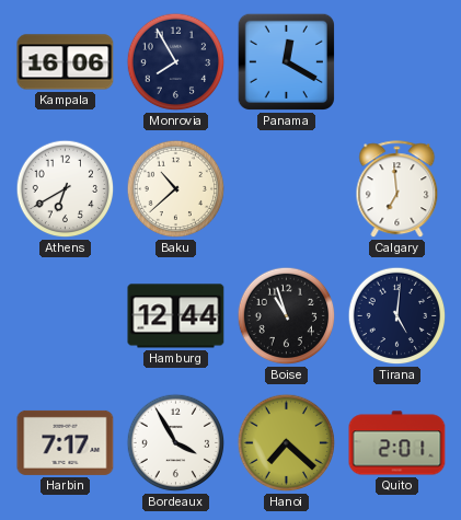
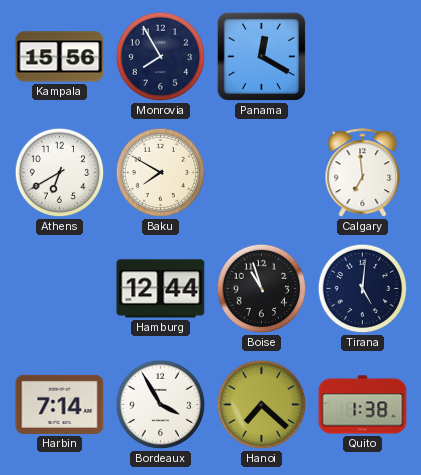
Kampala: 16:06 -> 15:56
Baku: 10:38 -> 7:50
Harbin: 7:17 -> 7:14
Quito: 2:01 -> 1:38
